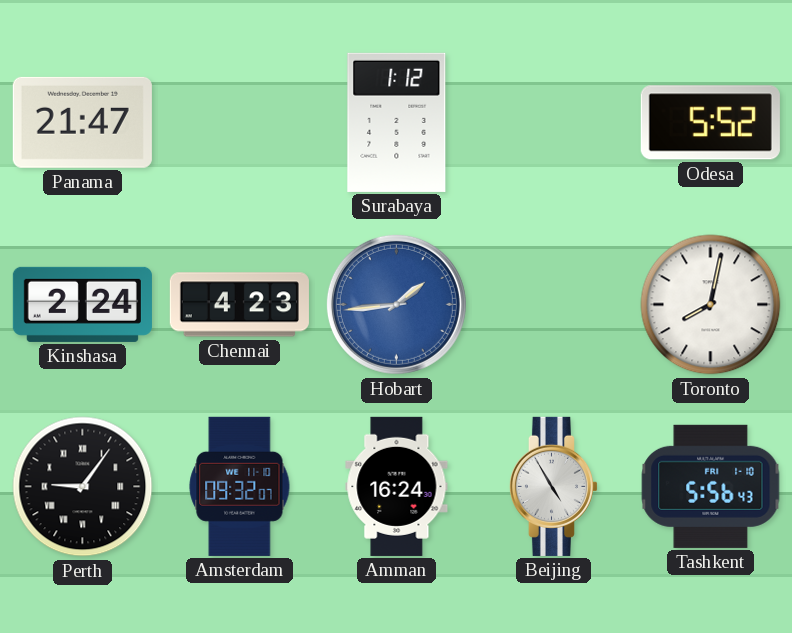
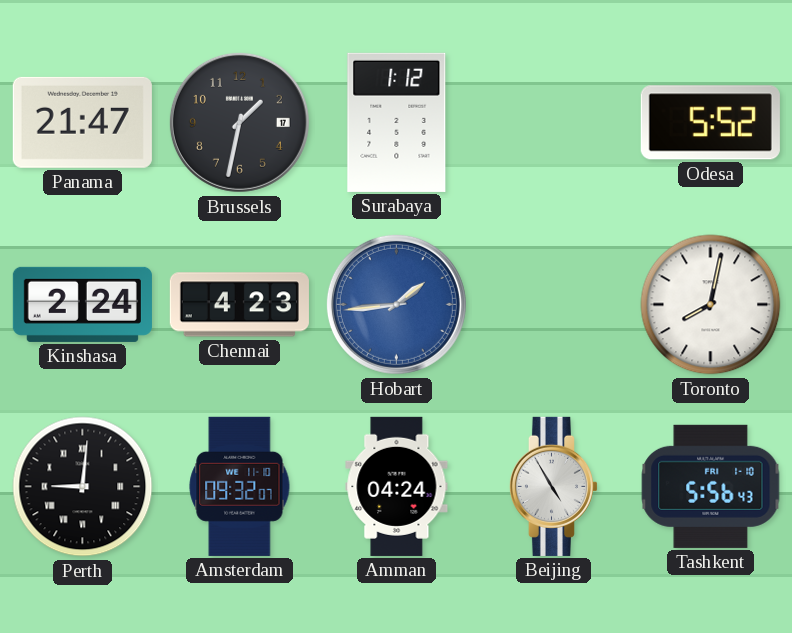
Brussels: none -> 1:32
Perth: 9:06 -> 9:01
Amman: 16:24 -> 04:24
